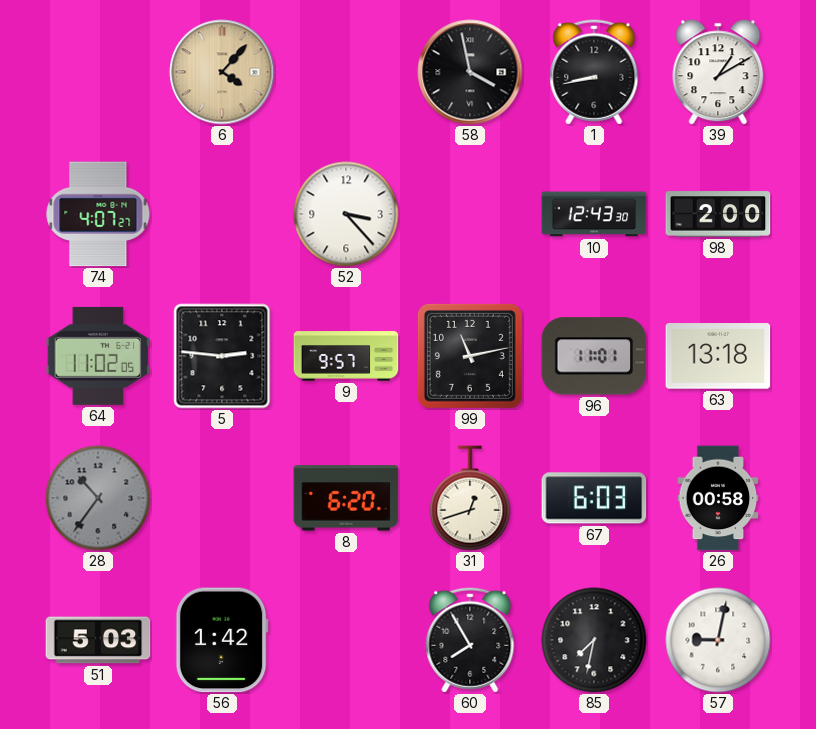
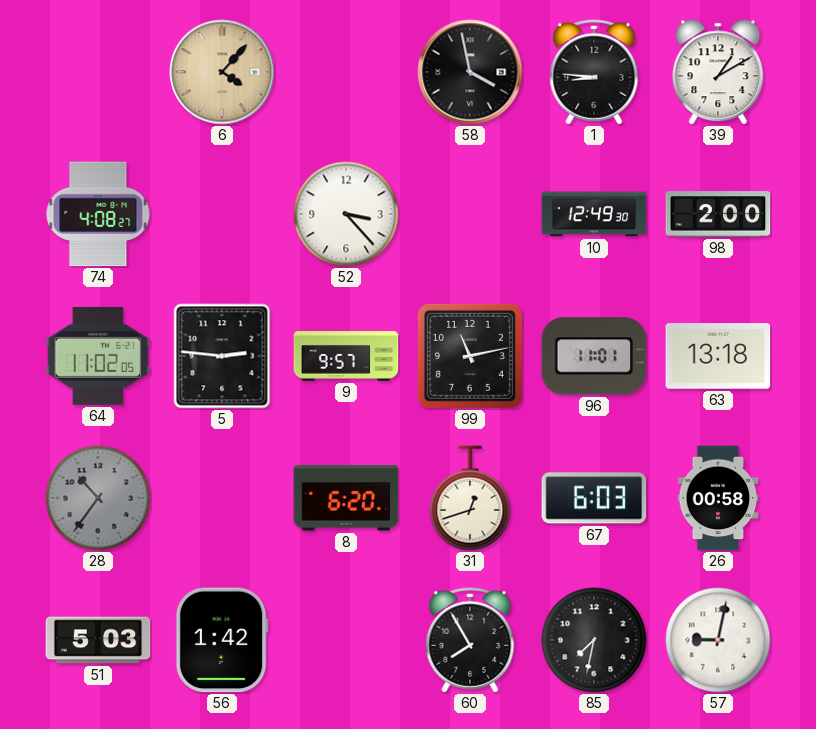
1: 8:43 -> 8:46
74: 4:07 -> 4:08
10: 12:43 -> 12:49
